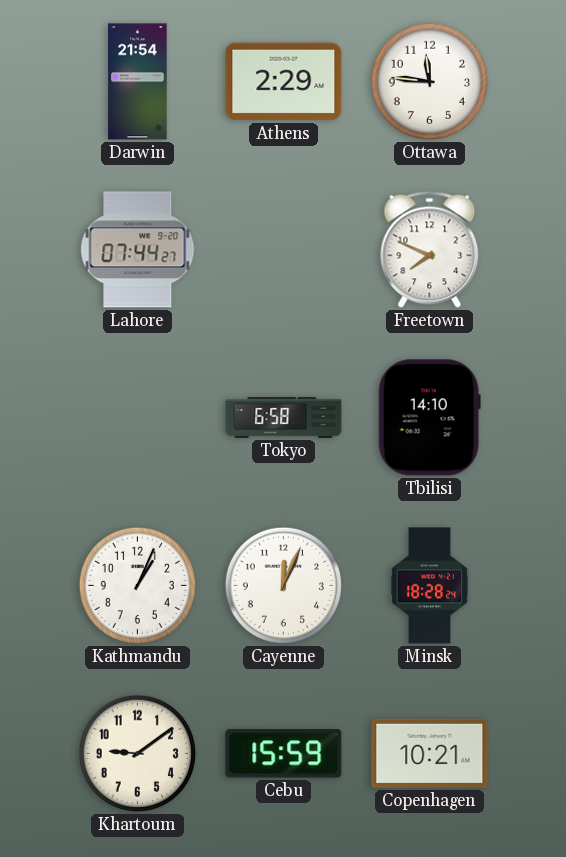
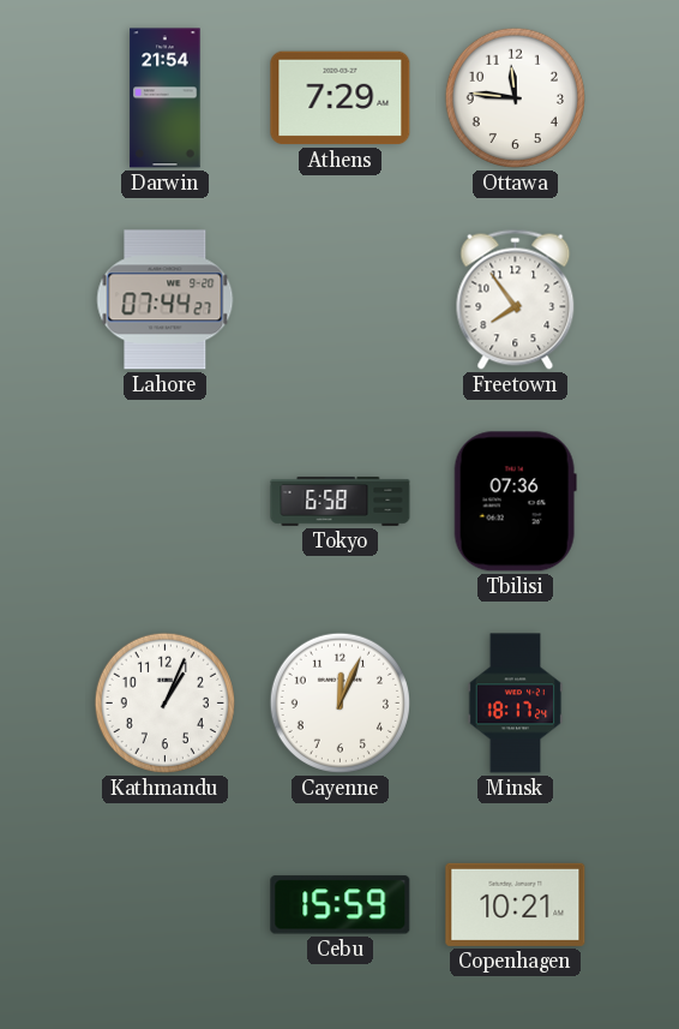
Athens: 2:29 -> 7:29
Freetown: 7:49 -> 7:54
Tbilisi: 14:10 -> 07:36
Minsk: 18:28 -> 18:17
Khartoum: 9:09 -> none
